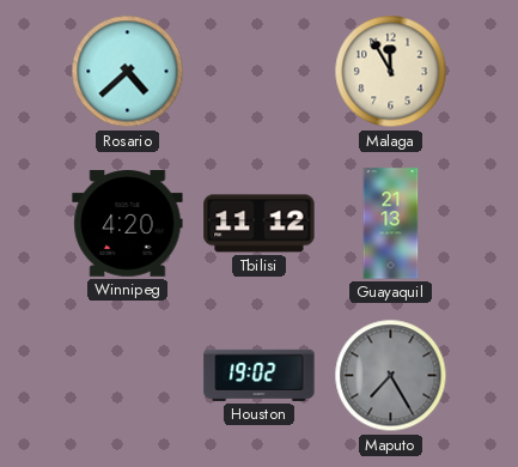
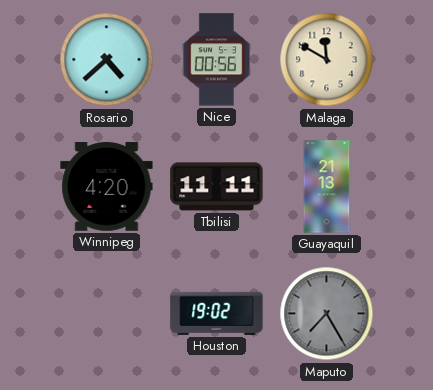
Nice: none -> 00:56
Malaga: 11:55 -> 11:50
Tbilisi: 11:12 -> 11:11
